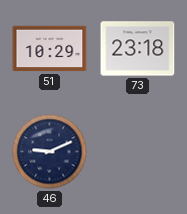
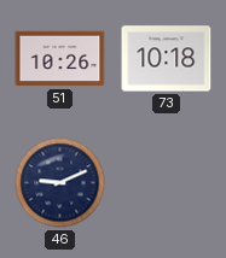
51: 10:29 -> 10:26
73: 23:18 -> 10:18
